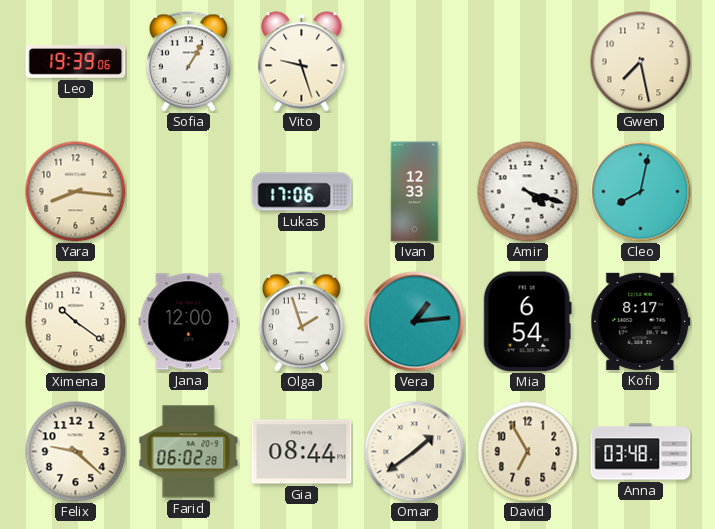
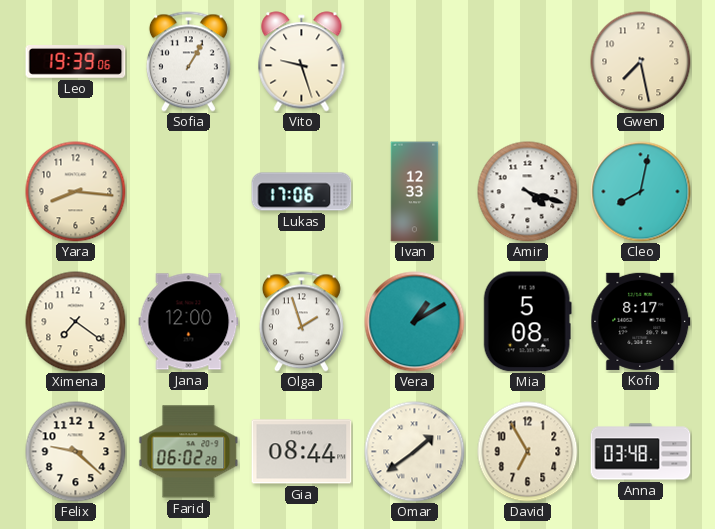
Ximena: 10:21 -> 7:21
Vera: 1:14 -> 1:10
Mia: 6:54 -> 5:08
